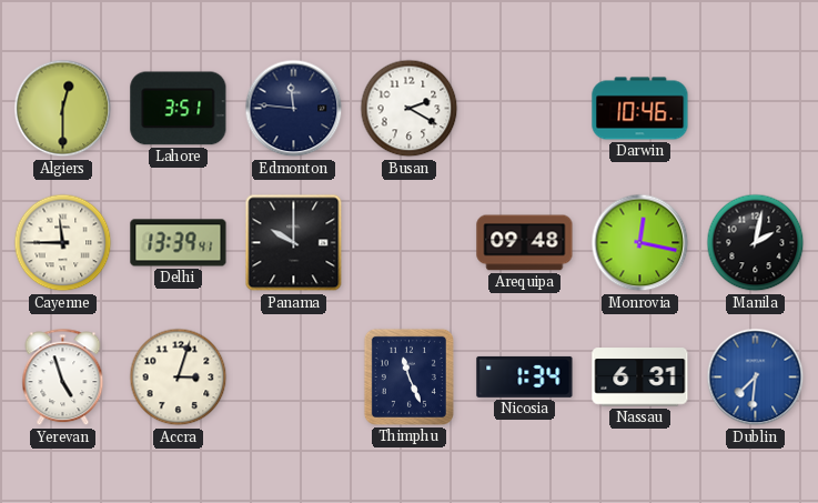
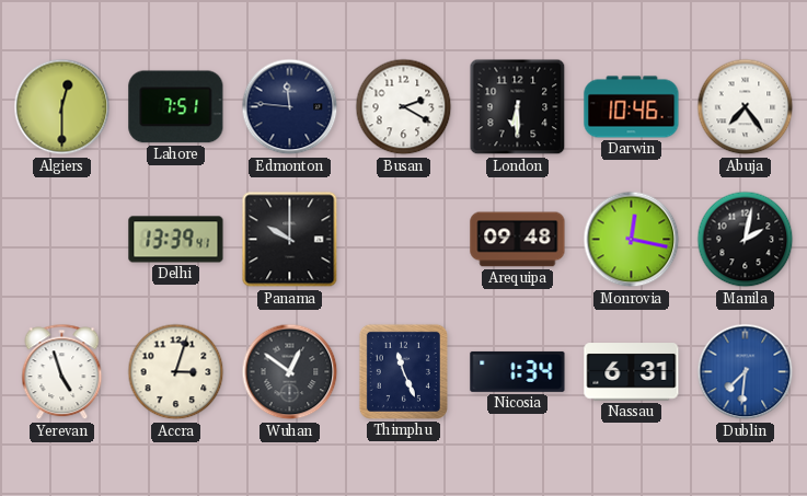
Lahore: 3:51 -> 7:51
London: none -> 6:30
Abuja: none -> 7:24
Cayenne: 11:45 -> none
Wuhan: none -> 12:51
